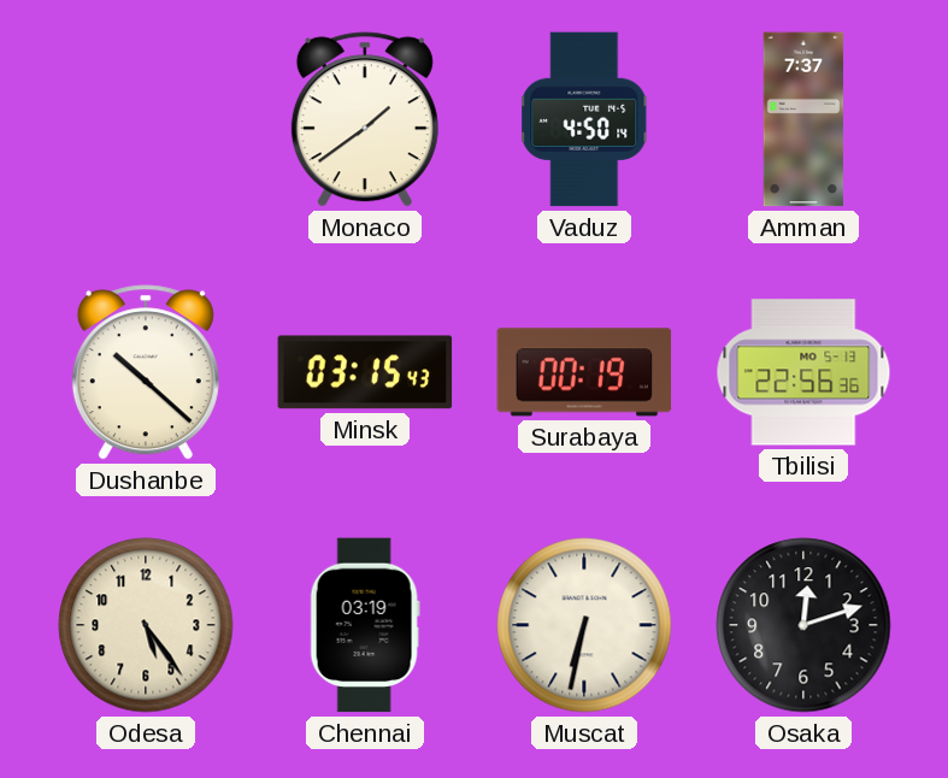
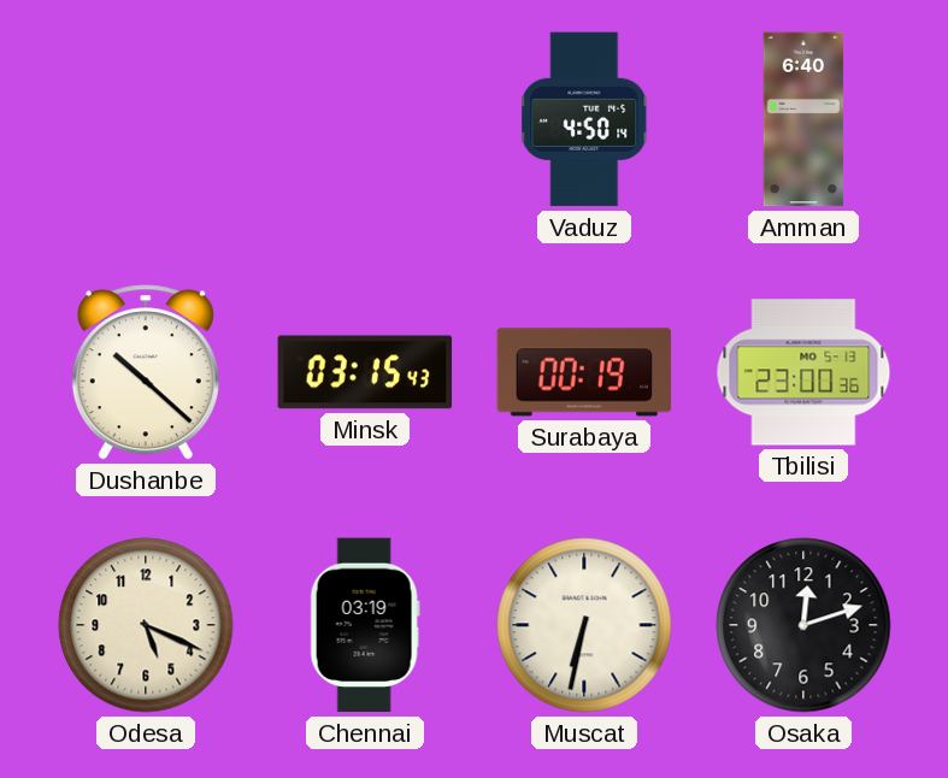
Monaco: 1:39 -> none
Amman: 7:37 -> 6:40
Tbilisi: 22:56 -> 23:00
Odesa: 5:24 -> 5:19
